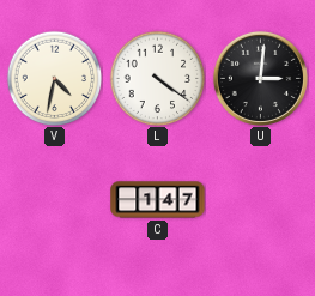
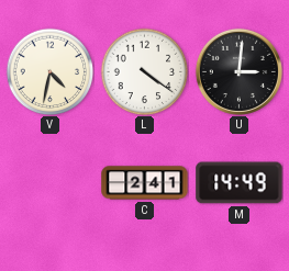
C: 1:47 -> 2:41
M: none -> 14:49
